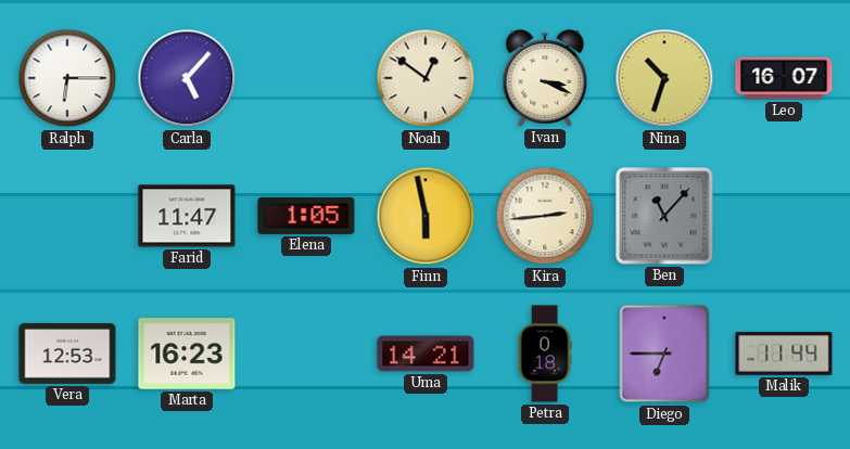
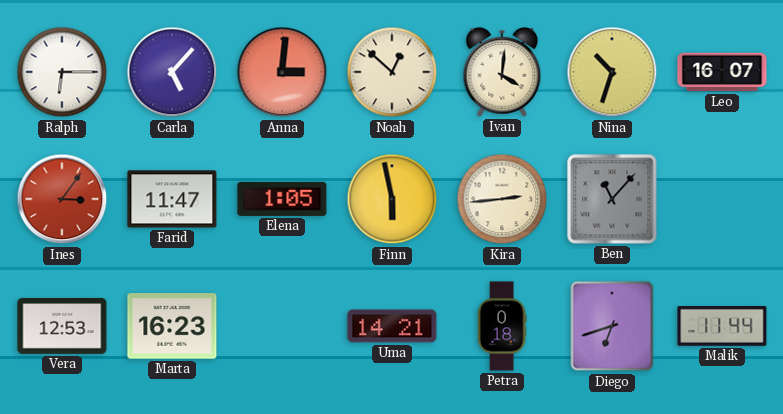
Anna: none -> 3:01
Noah: 12:51 -> 12:52
Ivan: 3:19 -> 4:01
Ines: none -> 3:06
Diego: 6:45 -> 6:42
